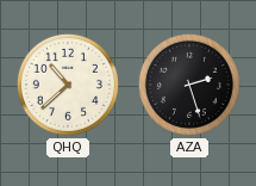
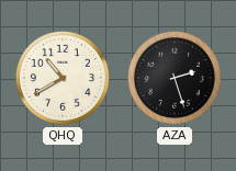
QHQ: 10:38 -> 10:40
